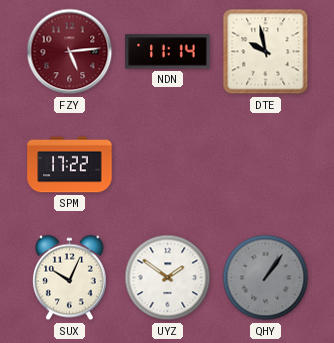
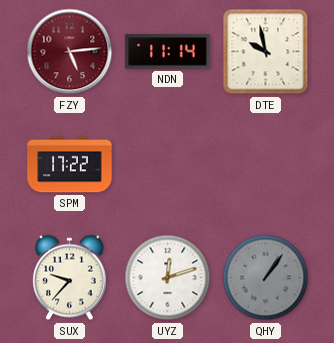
SUX: 10:04 -> 9:37
UYZ: 1:51 -> 12:12
